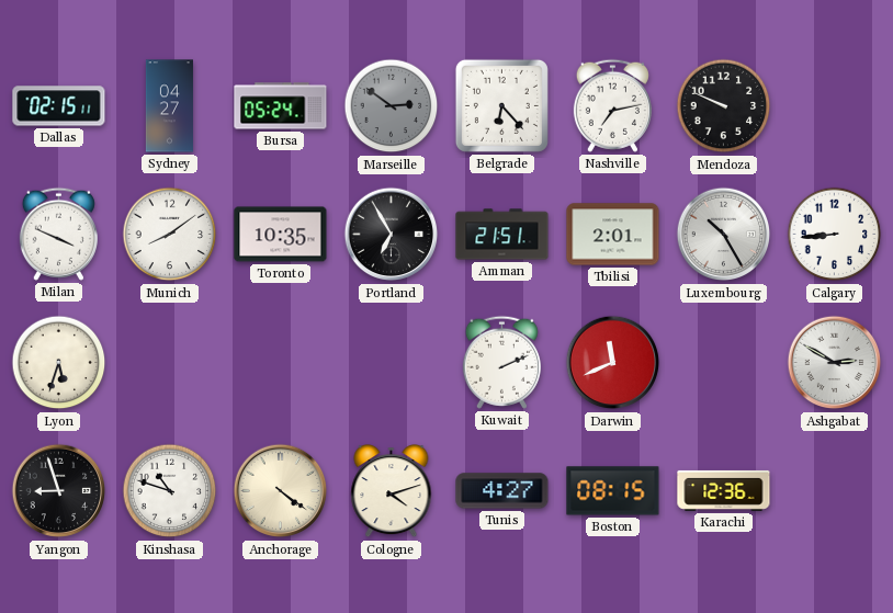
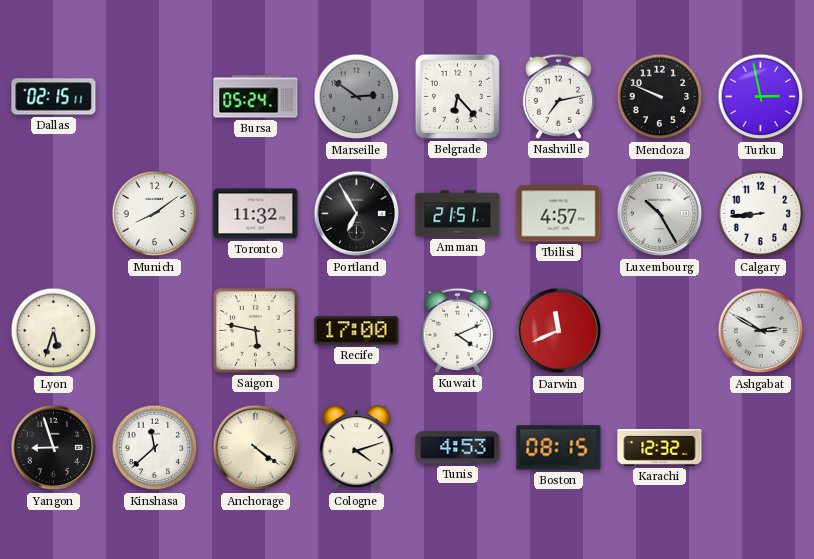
Sydney: 04:27 -> none
Turku: none -> 2:58
Milan: 3:49 -> none
Toronto: 10:35 -> 11:32
Tbilisi: 2:01 -> 4:57
Saigon: none -> 5:47
Recife: none -> 17:00
Kuwait: 2:11 -> 4:11
Kinshasa: 10:48 -> 11:38
Tunis: 4:27 -> 4:53
Karachi: 12:36 -> 12:32
